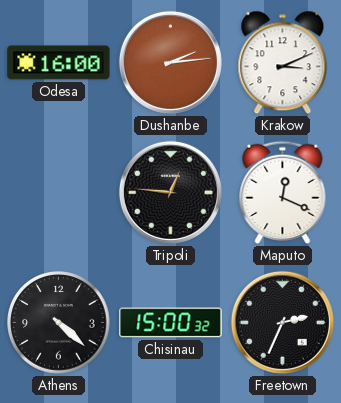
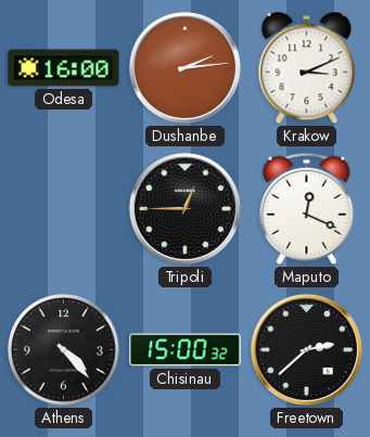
Tripoli: 12:46 -> 12:45
Athens: 4:22 -> 4:23
Freetown: 2:34 -> 2:38
